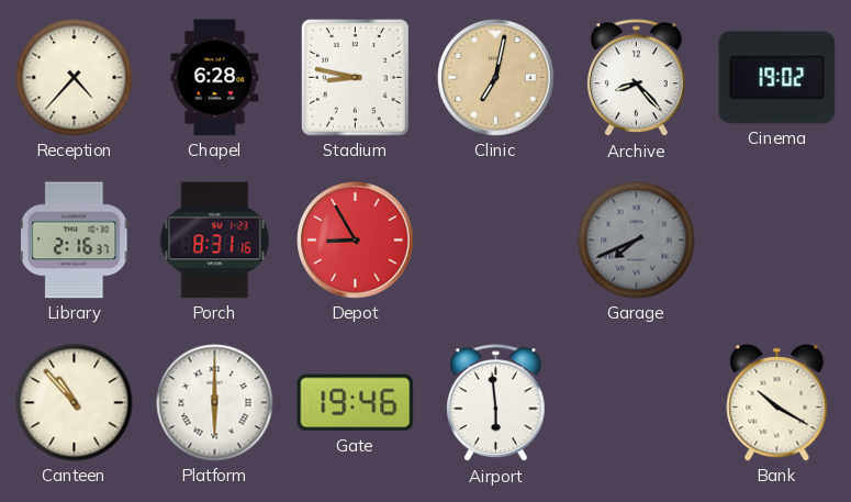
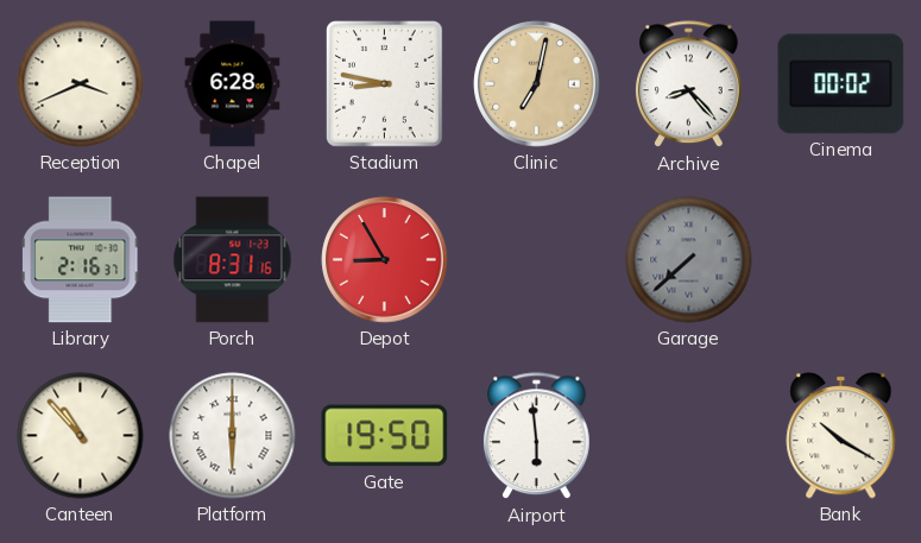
Reception: 4:37 -> 3:41
Cinema: 19:02 -> 00:02
Garage: 7:41 -> 7:38
Gate: 19:46 -> 19:50
